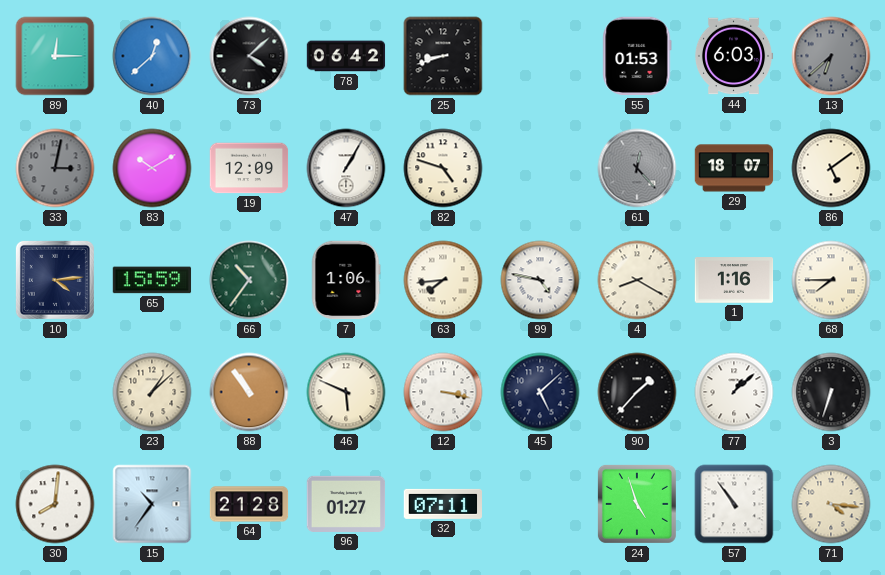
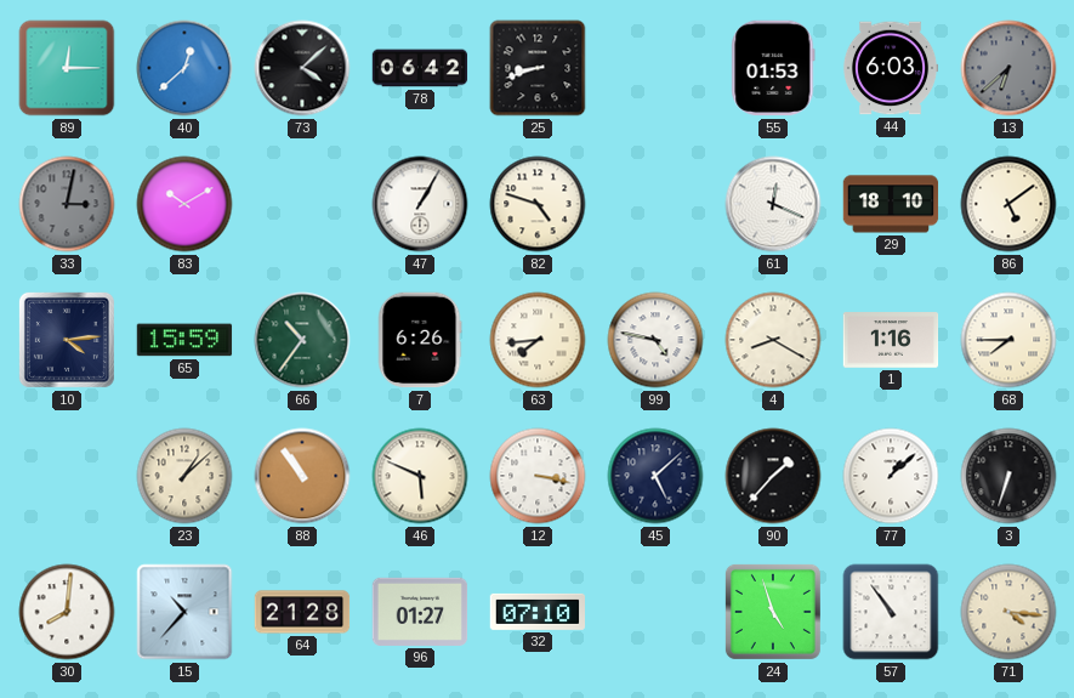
19: 12:09 -> none
61: 12:23 -> 12:19
61 dial: grey -> white
29: 18:07 -> 18:10
7: 1:06 -> 6:26
15: 10:36 -> 10:37
32: 07:11 -> 07:10
